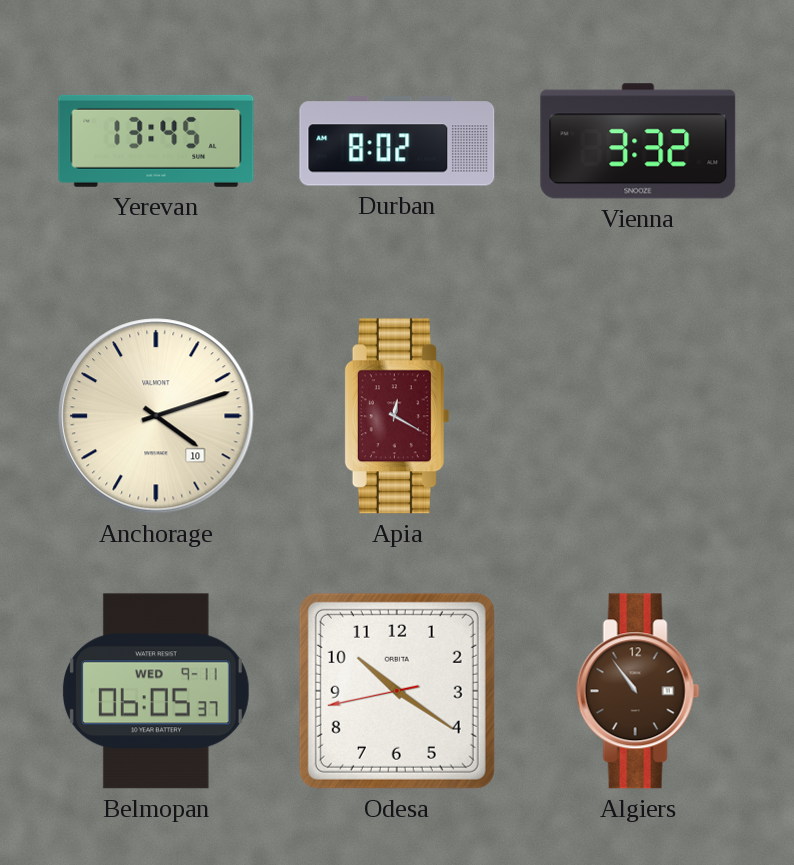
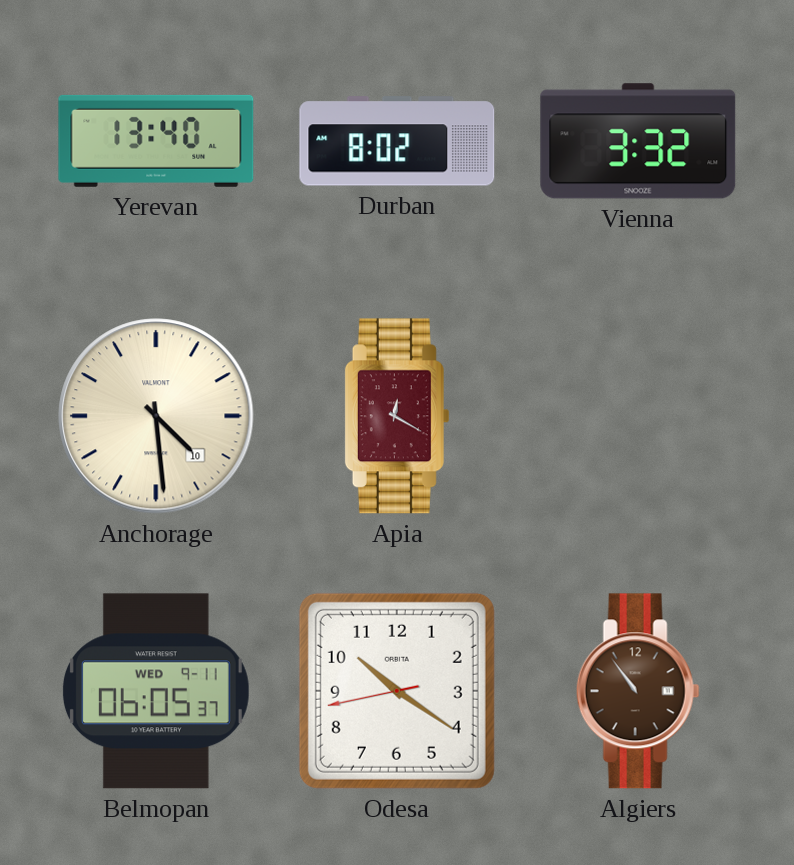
Yerevan: 13:45 -> 13:40
Anchorage: 4:12 -> 4:29
